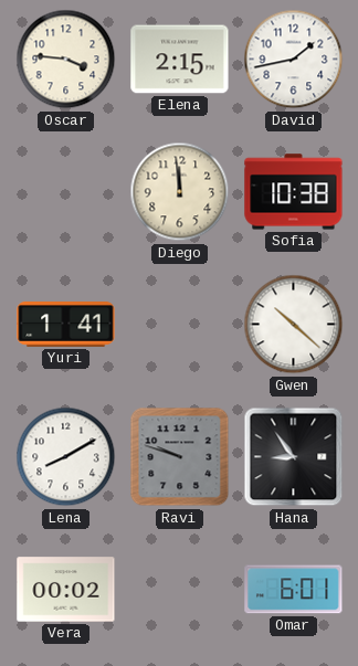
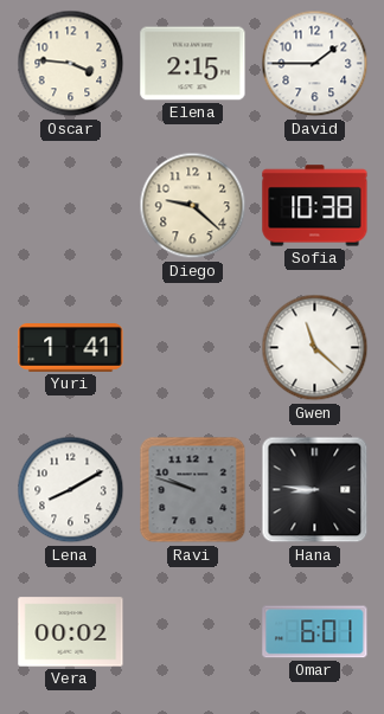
David: 1:43 -> 1:45
Diego: 11:59 -> 9:22
Gwen: 10:22 -> 11:22
Hana: 8:54 -> 8:46
